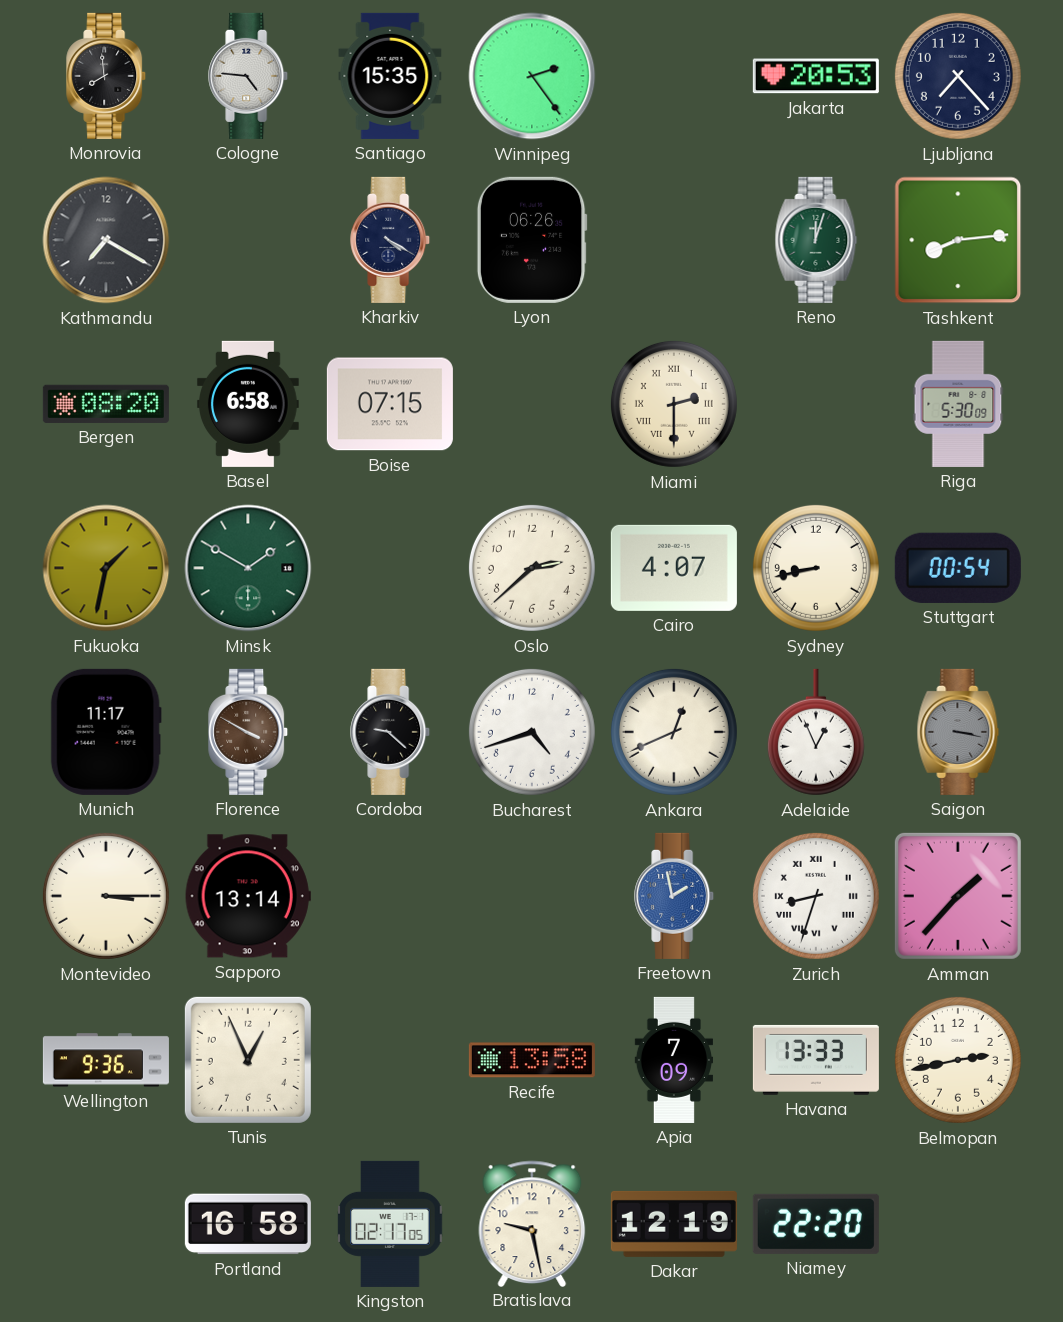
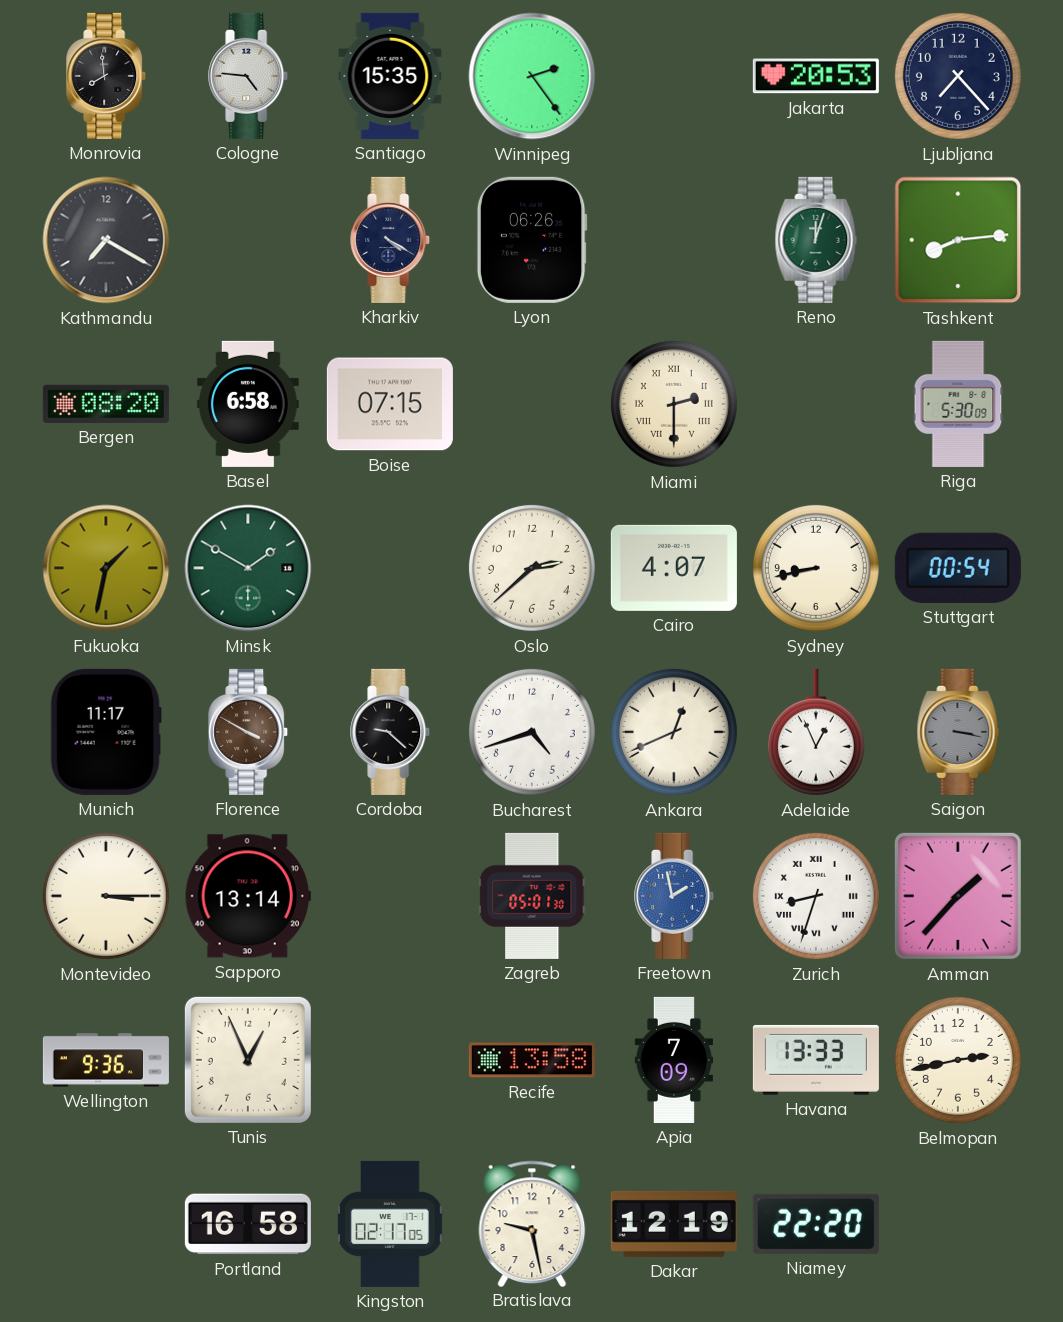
Zagreb: none -> 05:01
